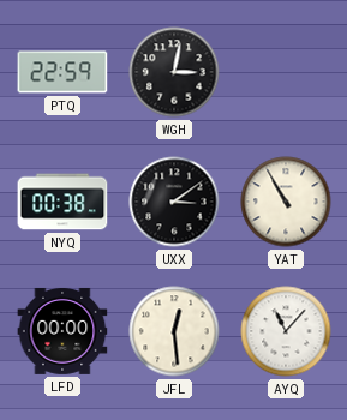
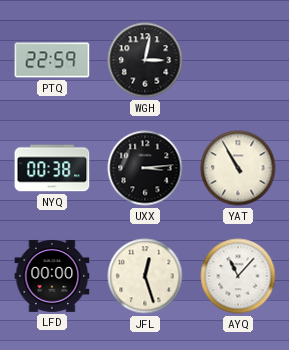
UXX: 3:09 -> 3:14
JFL: 12:29 -> 12:27
